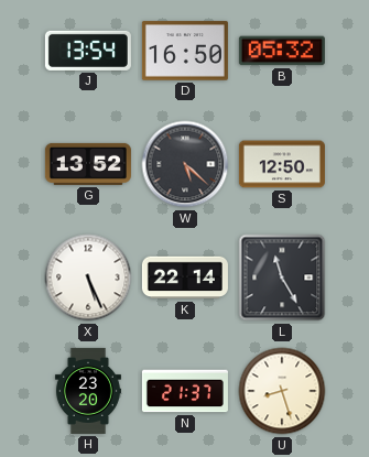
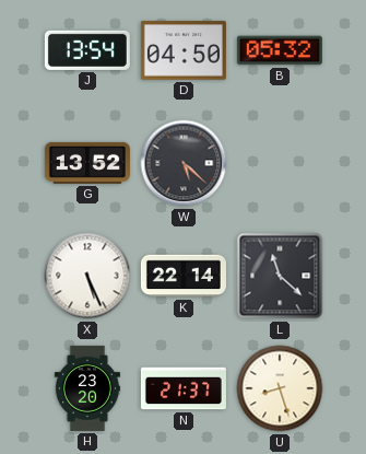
D: 16:50 -> 04:50
S: 12:50 -> none
L: 11:25 -> 11:22
